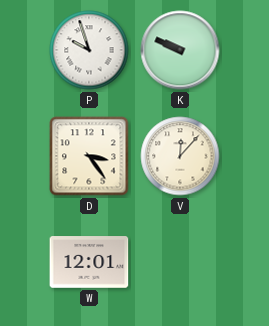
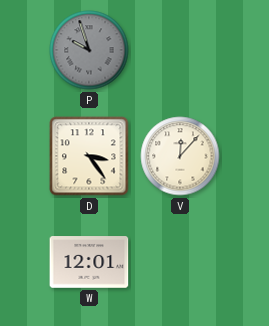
P dial: white -> grey
K: 9:49 -> none
